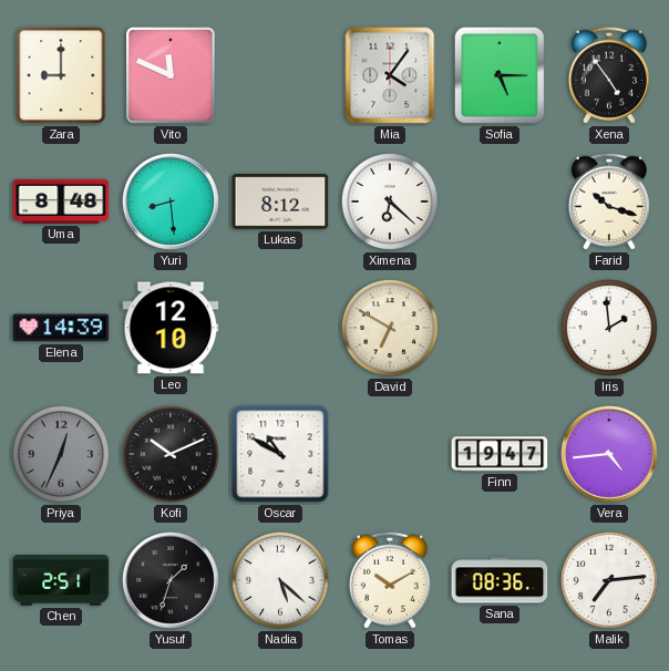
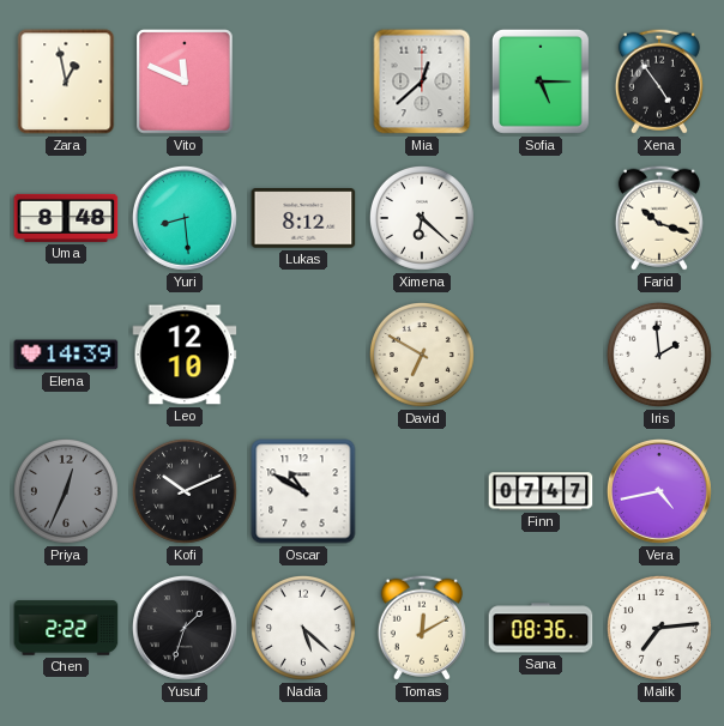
Zara: 9:00 -> 12:58
Mia: 4:06 -> 12:38
Finn: 19:47 -> 07:47
Vera: 4:44 -> 4:43
Chen: 2:51 -> 2:22
Tomas: 10:10 -> 12:10
